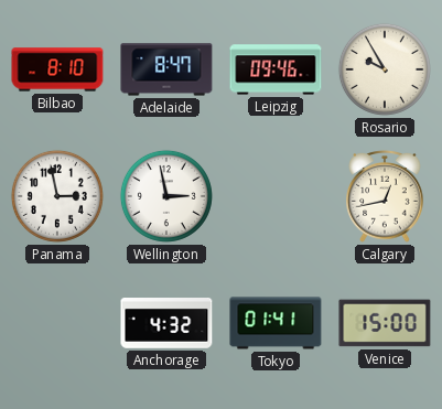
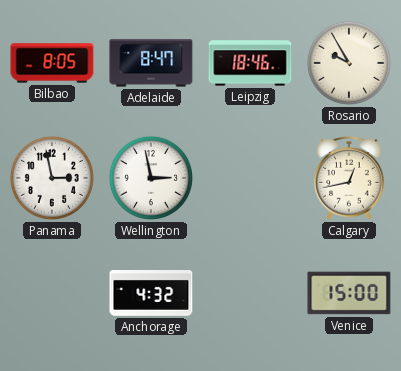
Bilbao: 8:10 -> 8:05
Leipzig: 09:46 -> 18:46
Tokyo: 01:41 -> none
